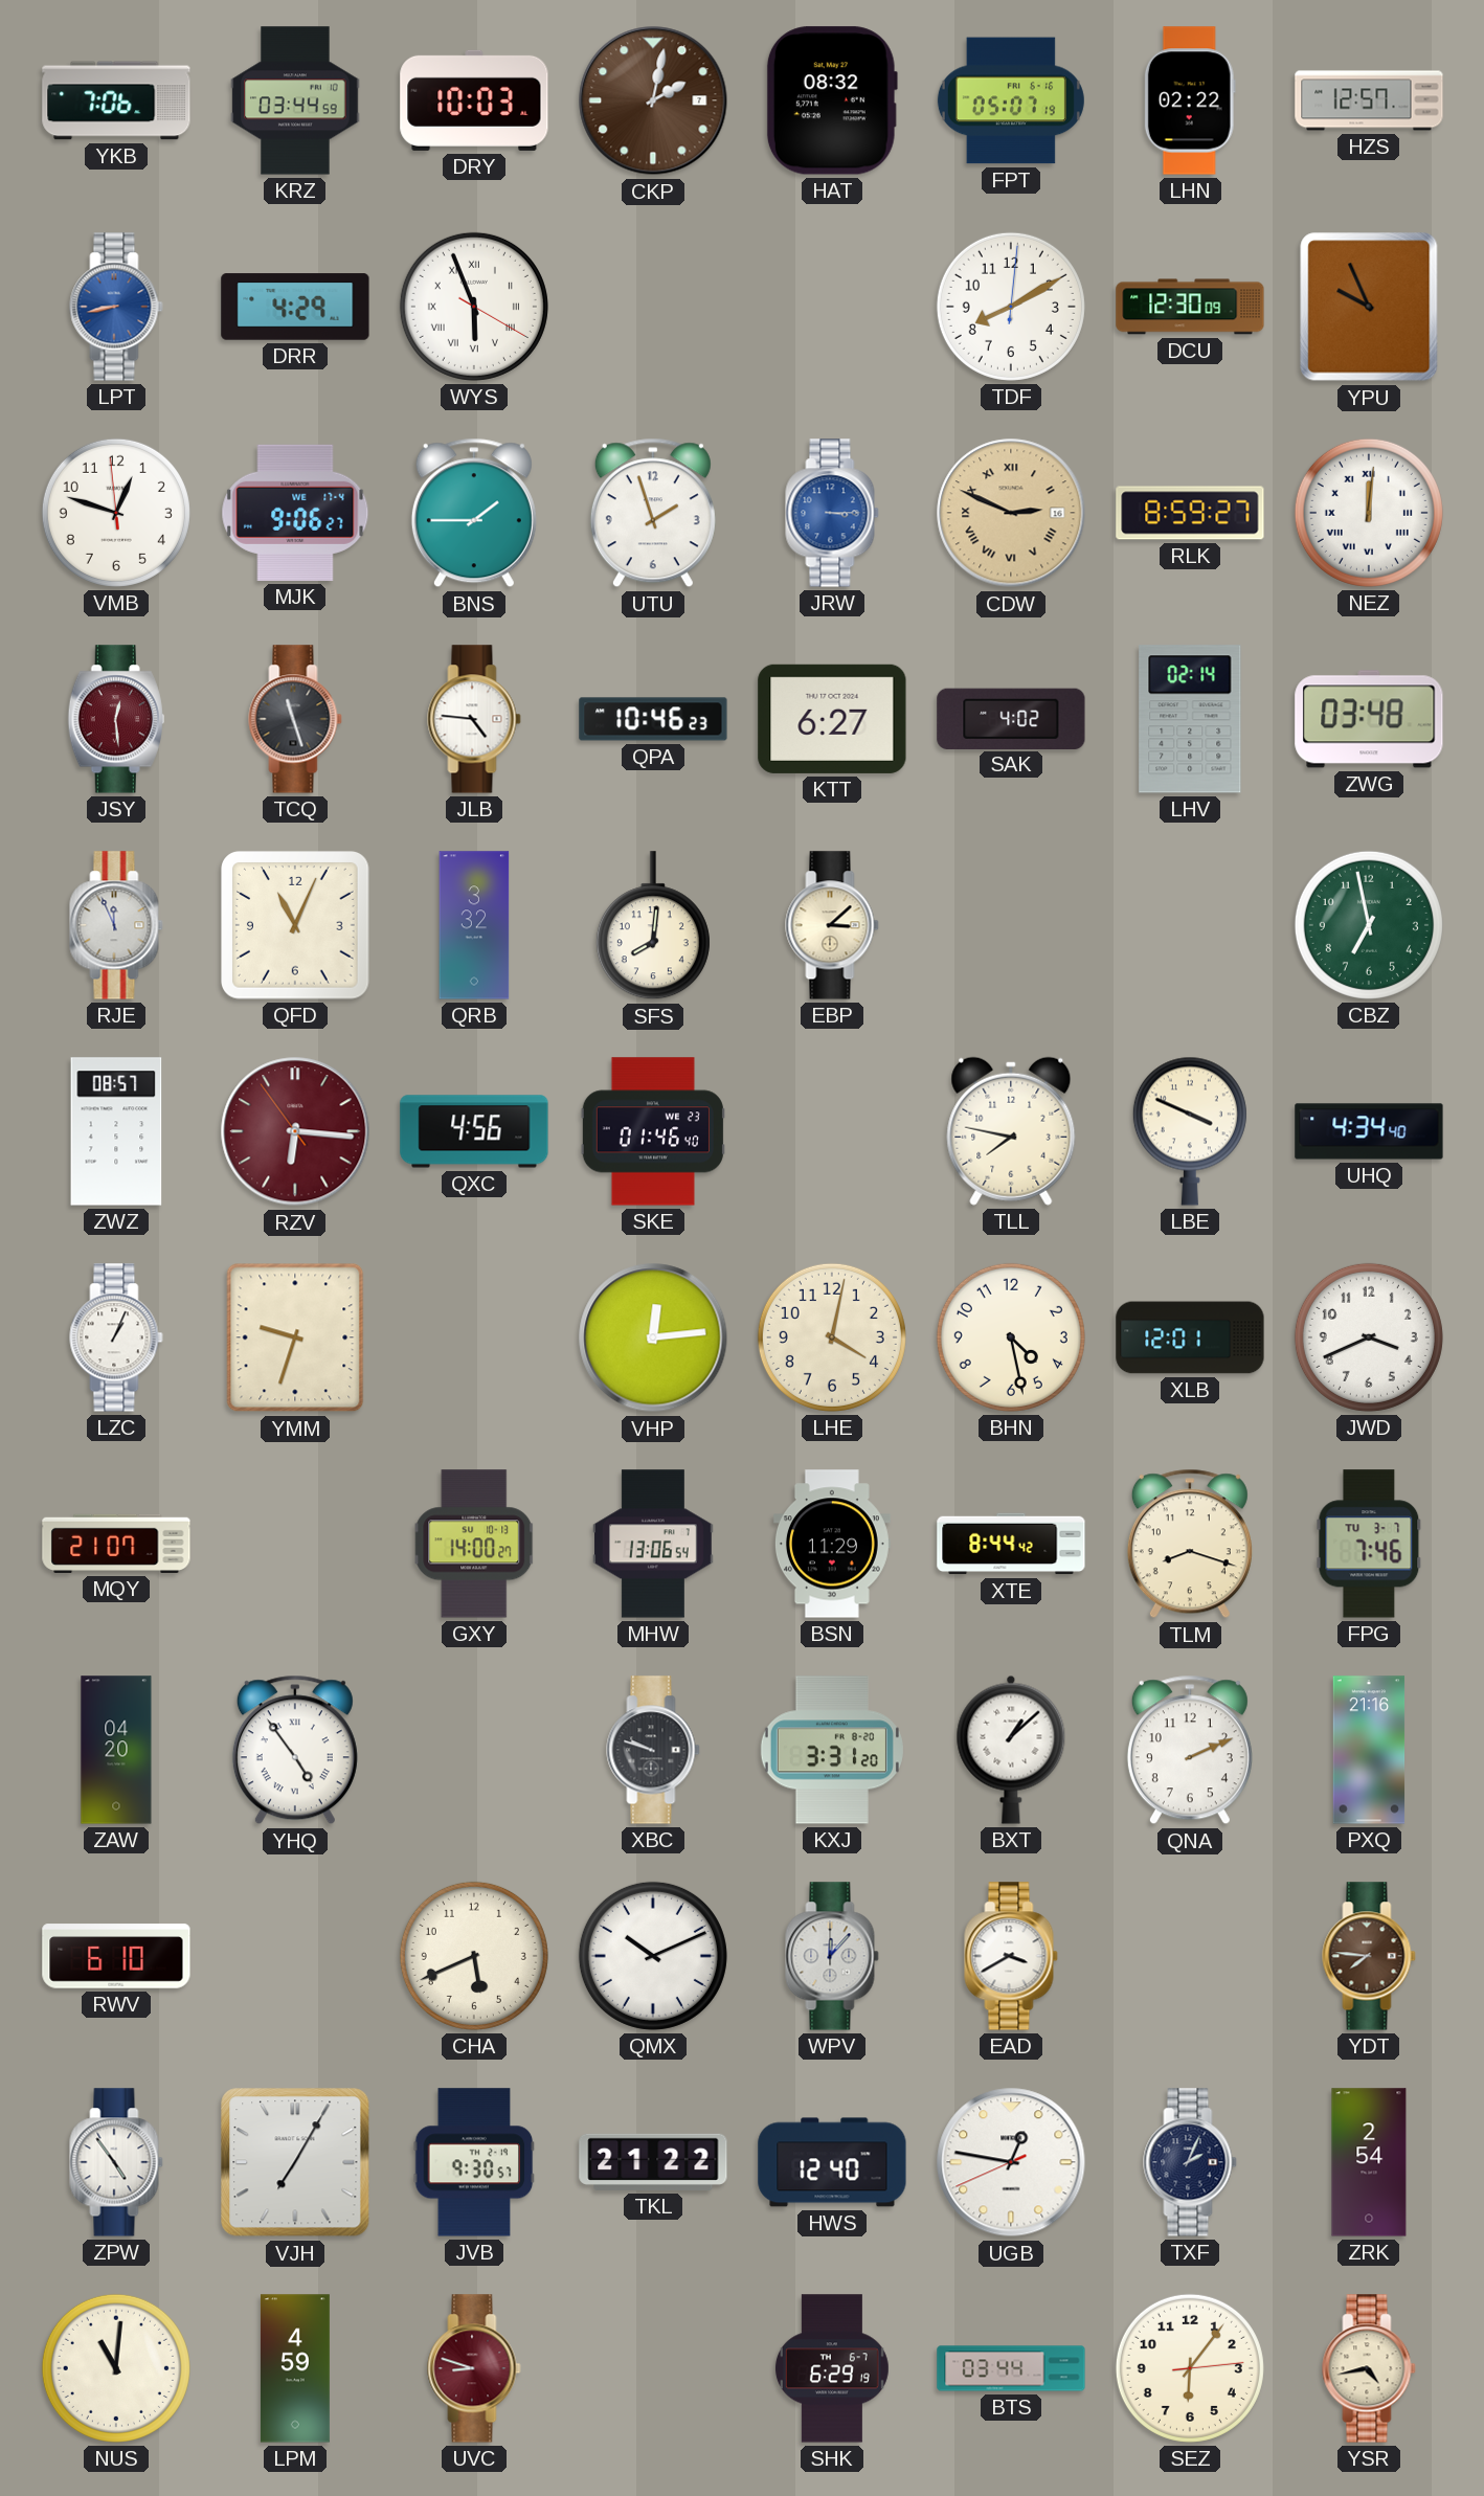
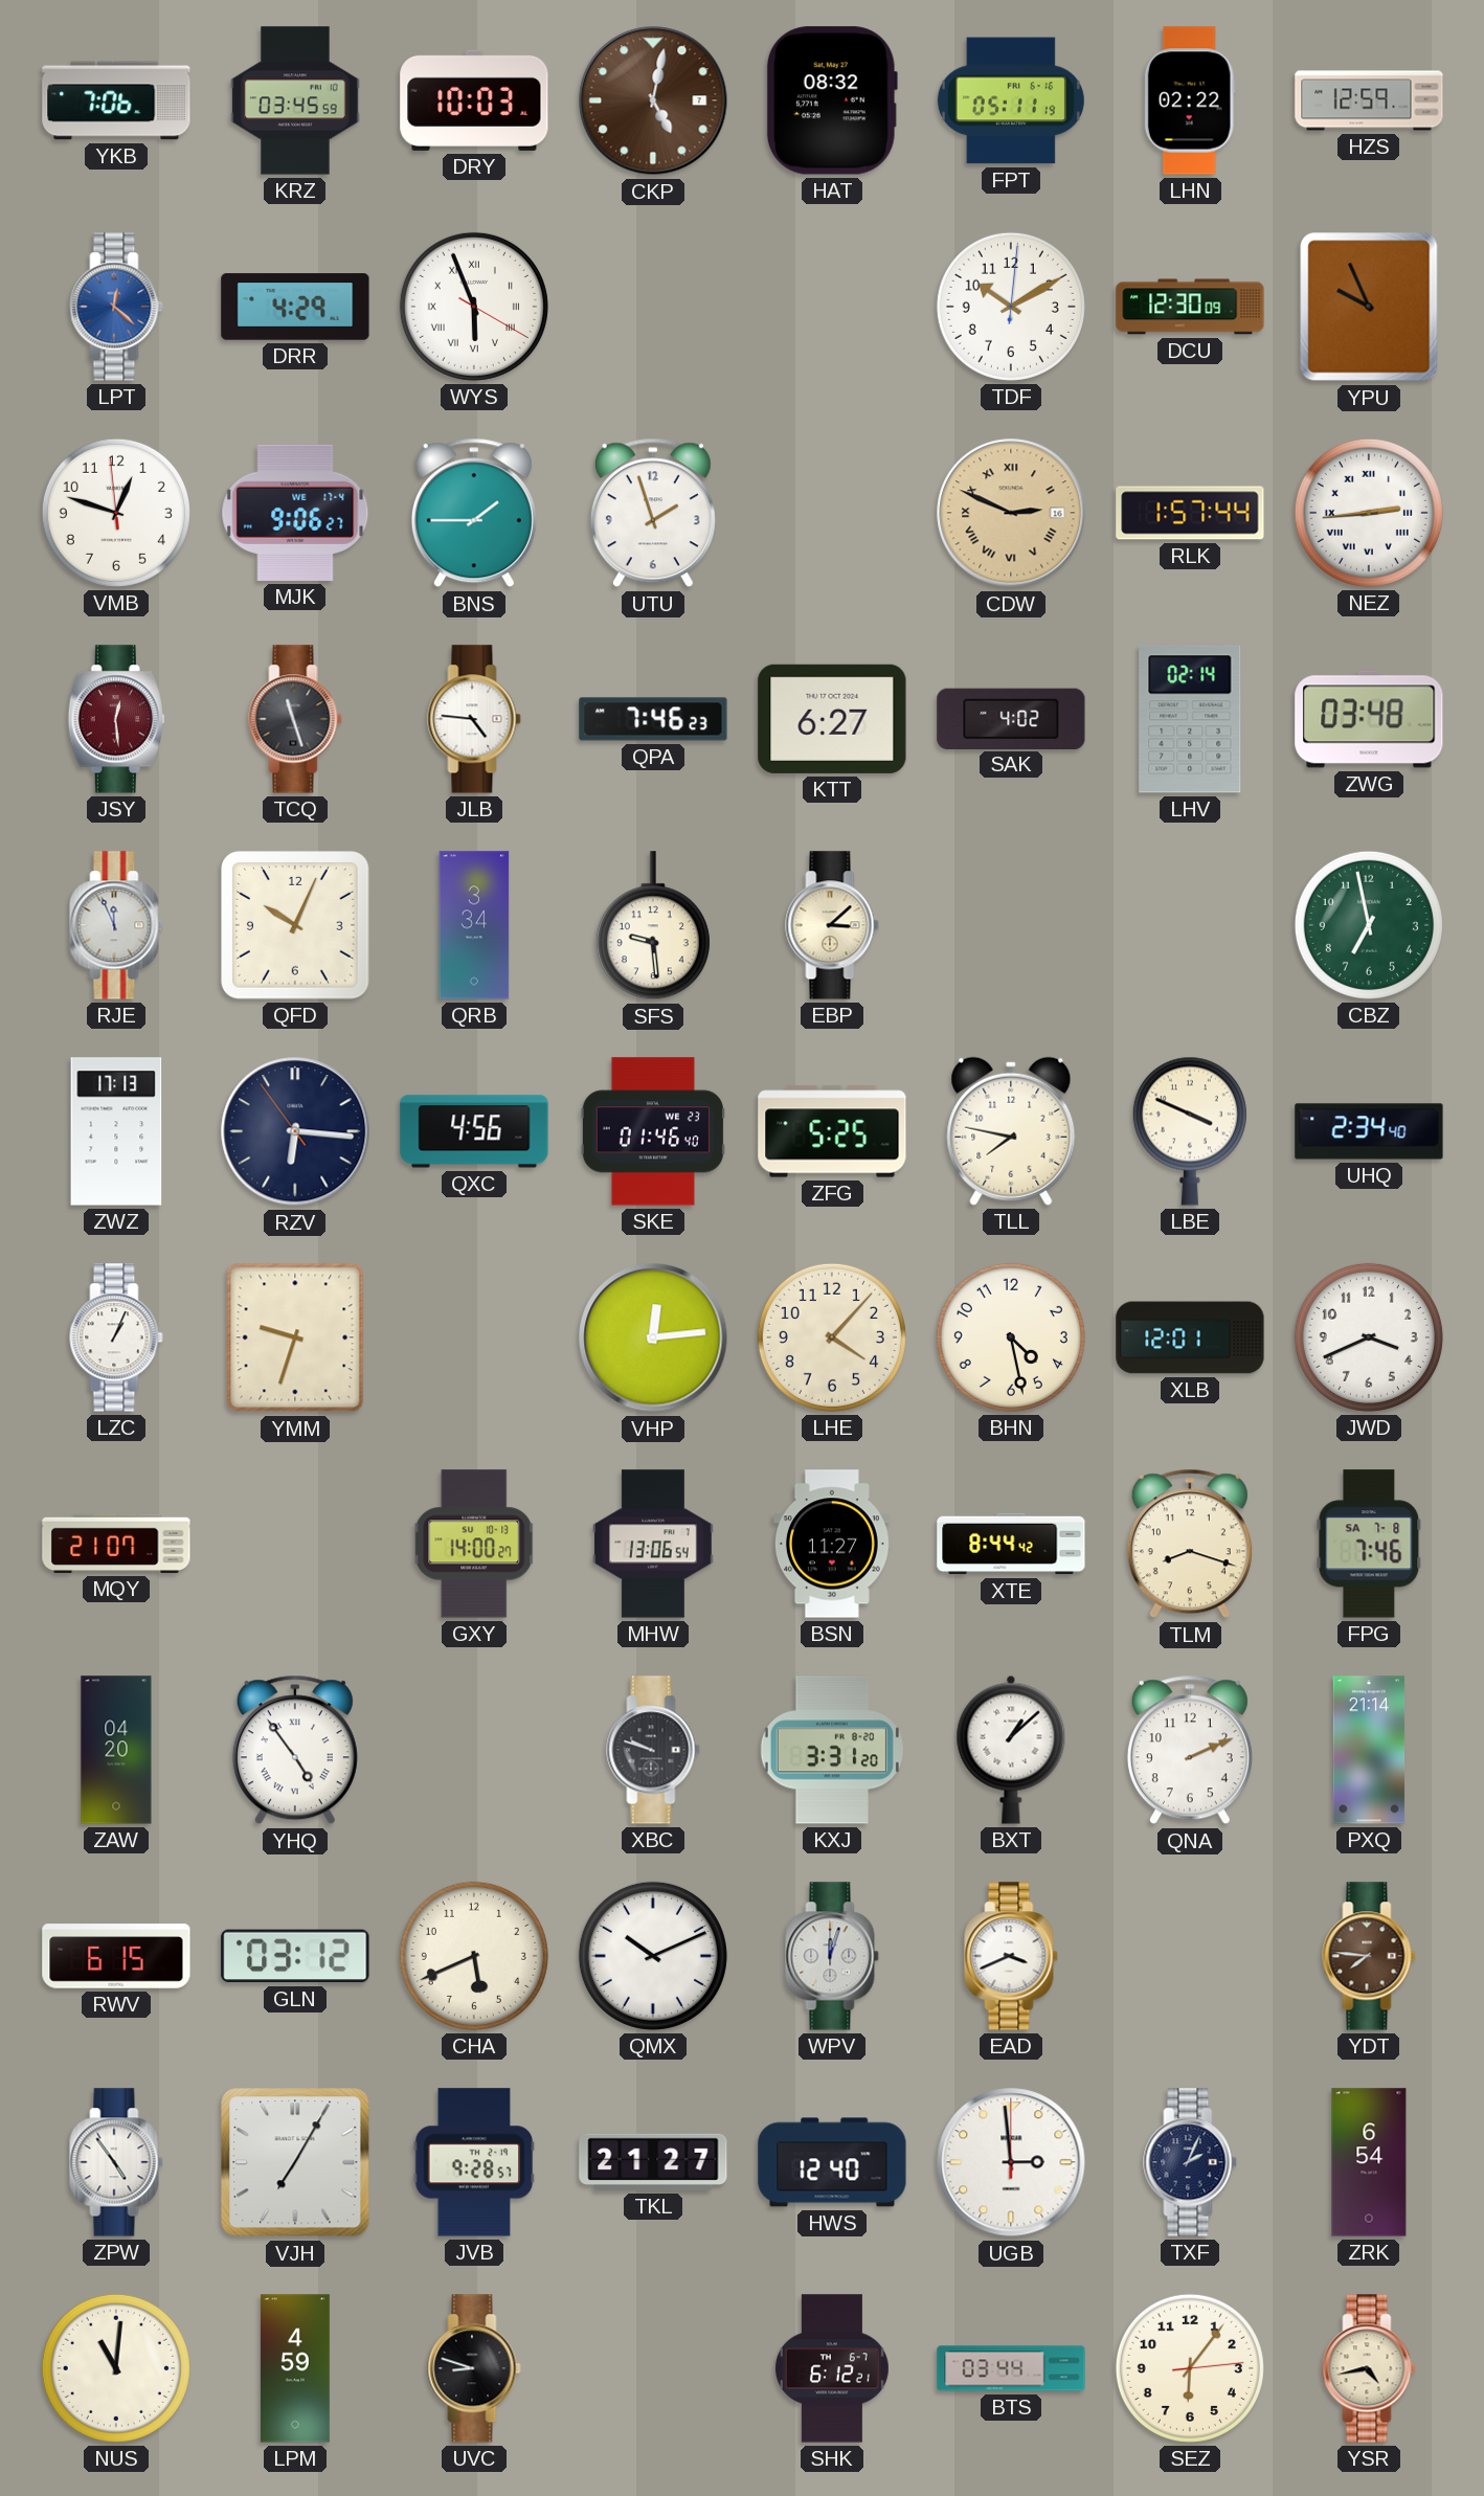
KRZ: 03:44 -> 03:45
CKP: 2:02 -> 5:02
FPT: 05:07 -> 05:11
HZS: 12:57 -> 12:59
LPT: 8:43 -> 12:22
TDF: 8:10 -> 10:10
JRW: 3:15 -> none
RLK: 8:59 -> 1:57
NEZ: 12:01 -> 2:44
QPA: 10:46 -> 7:46
QFD: 11:04 -> 10:04
QRB: 3:32 -> 3:34
SFS: 8:01 -> 9:29
ZWZ: 08:57 -> 17:13
RZV dial: burgundy -> navy
ZFG: none -> 5:25
UHQ: 4:34 -> 2:34
LHE: 4:02 -> 4:07
BSN: 11:29 -> 11:27
FPG date: TU 3-7 -> SA 7-8
PXQ: 21:16 -> 21:14
RWV: 6:10 -> 6:15
GLN: none -> 03:12
WPV: 12:07 -> 12:03
EAD: 3:40 -> 3:41
JVB: 9:30 -> 9:28
TKL: 21:22 -> 21:27
UGB: 12:46 -> 2:59
ZRK: 2:54 -> 6:54
UVC dial: burgundy -> black
SHK: 6:29 -> 6:12
